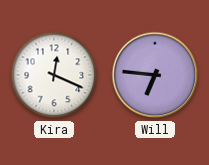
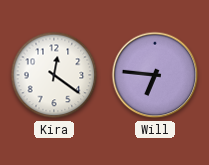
Kira: 12:19 -> 12:21
